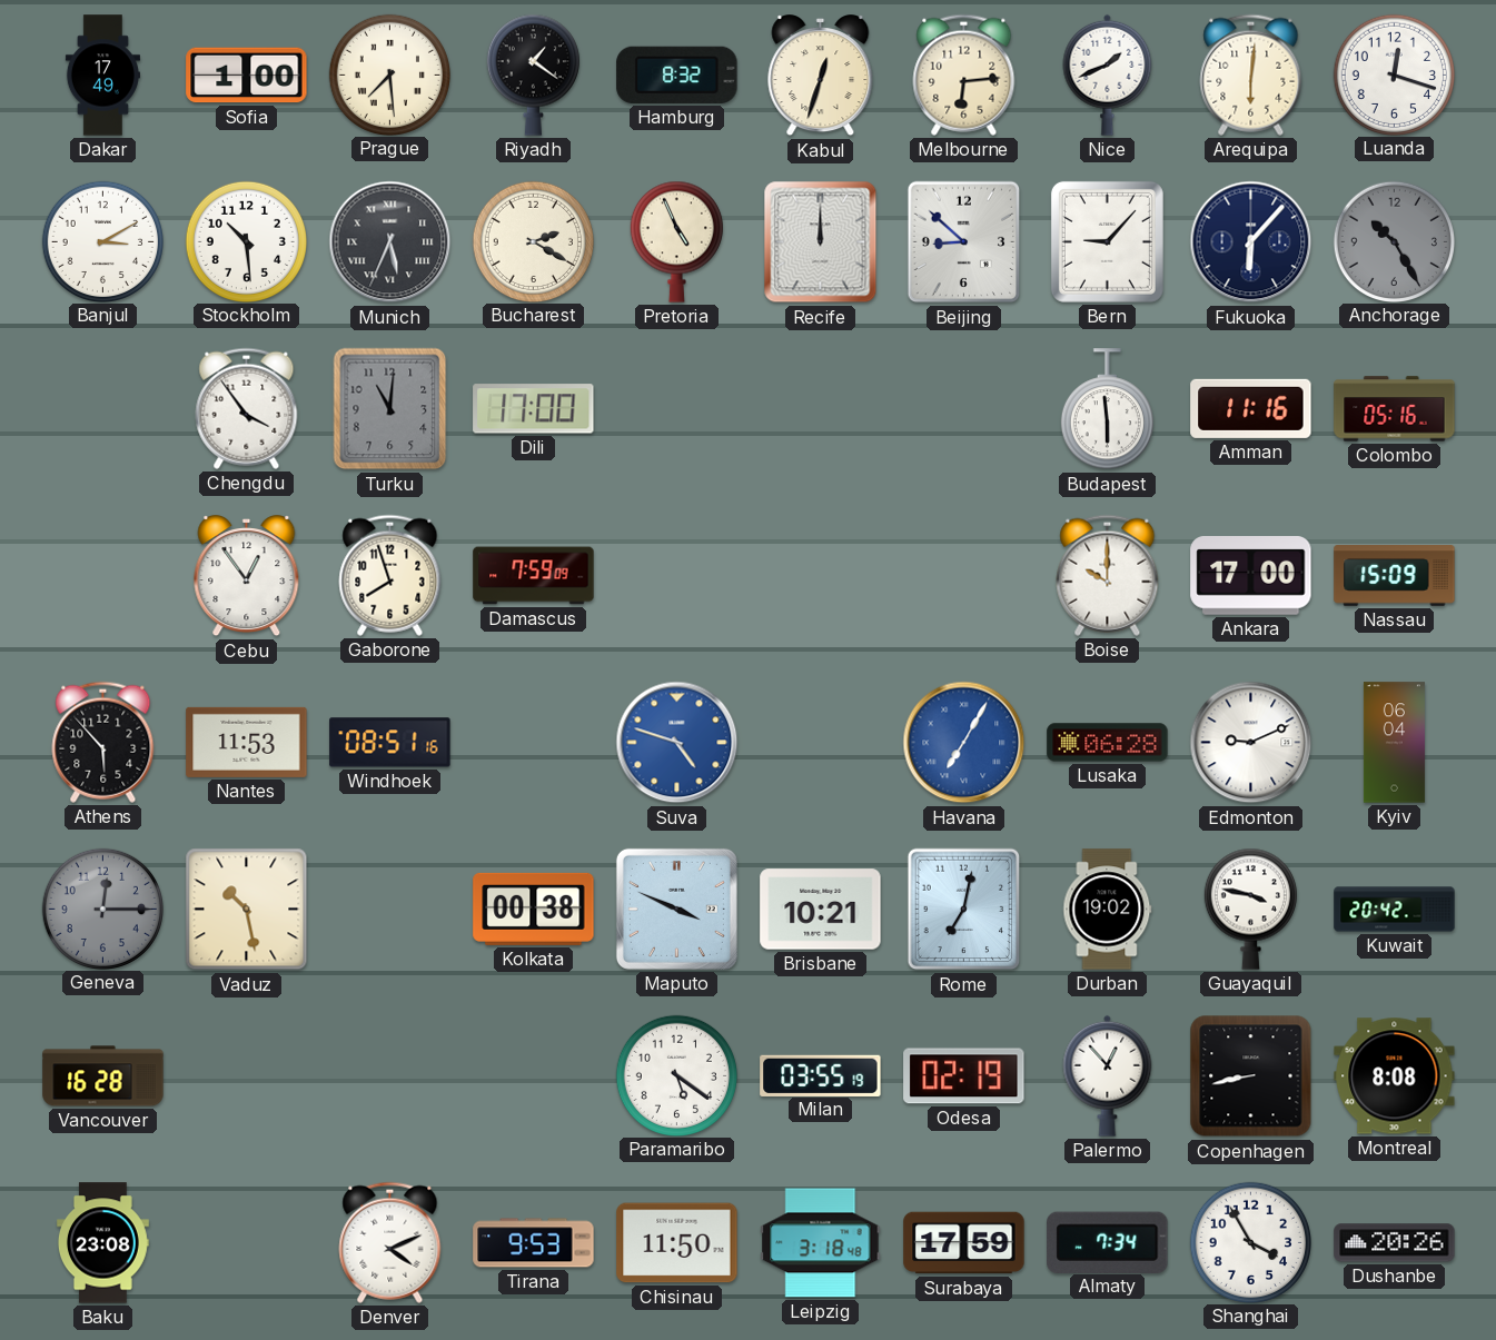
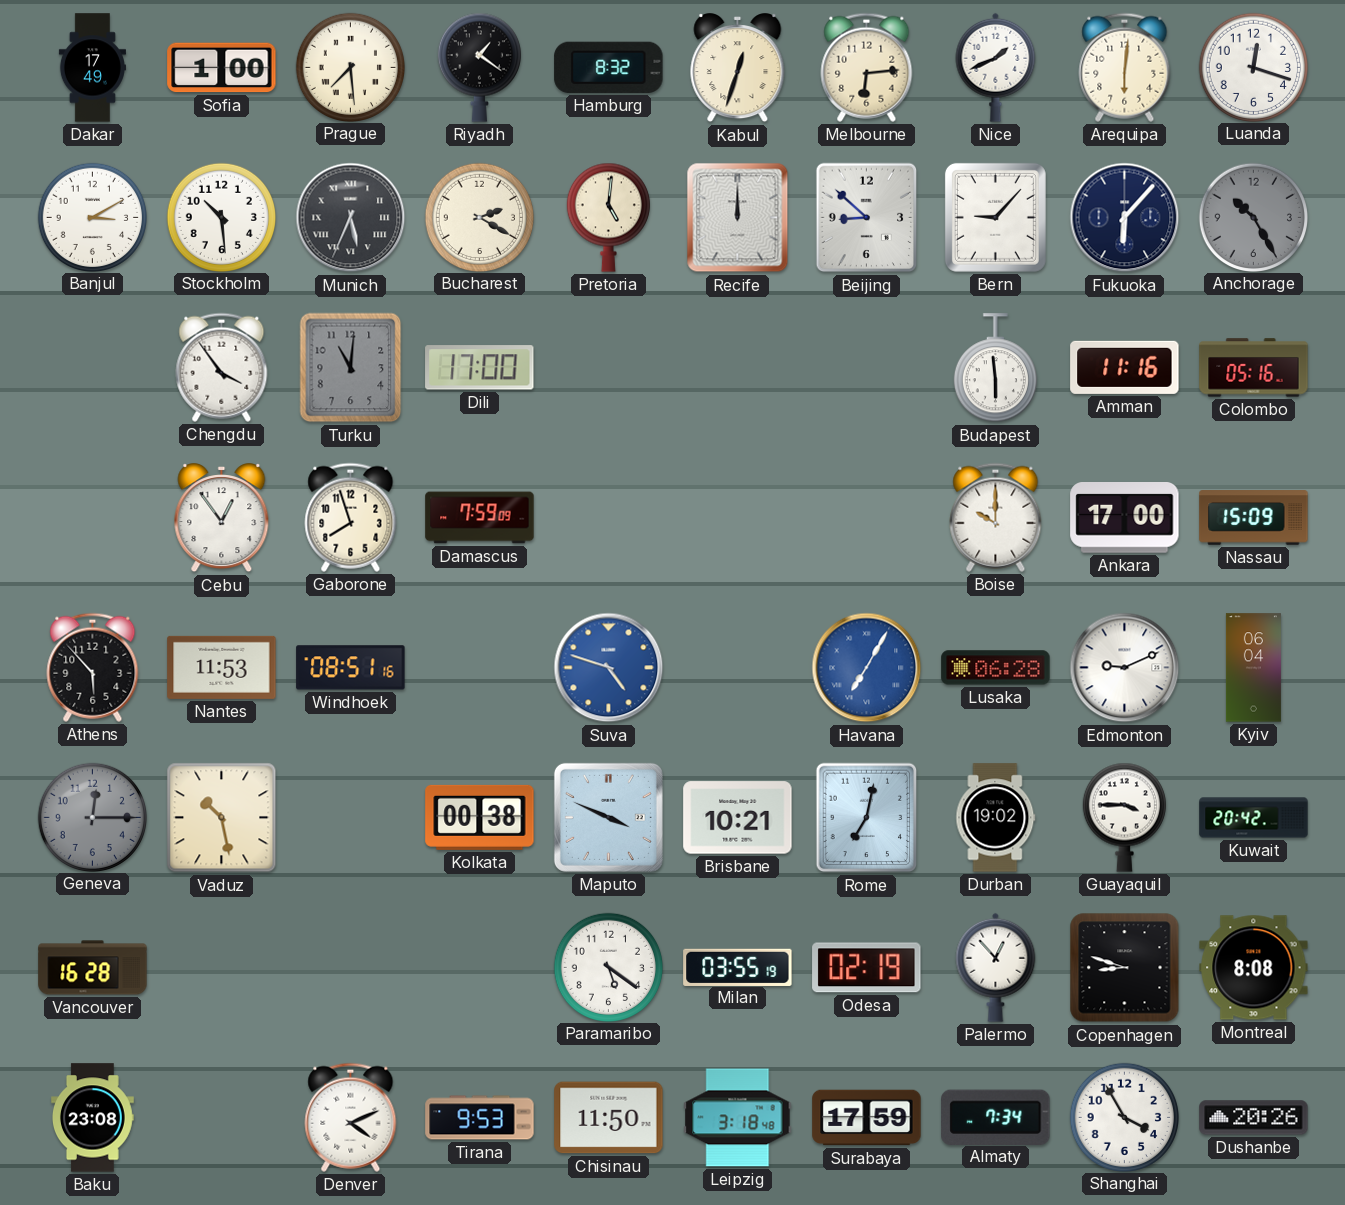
Pretoria: 4:56 -> 5:01
Guayaquil: 3:47 -> 3:45
Copenhagen: 8:43 -> 8:48
